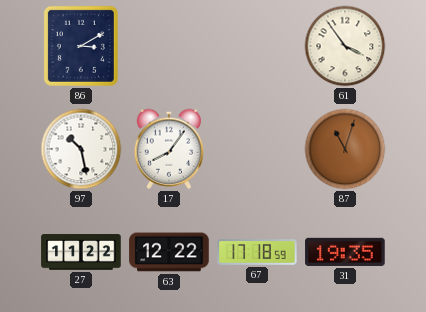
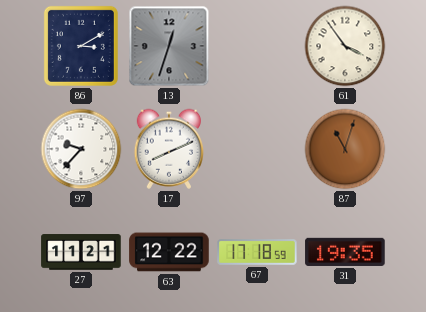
13: none -> 12:33
97: 10:28 -> 9:37
17: 8:06 -> 8:11
27: 11:22 -> 11:21
